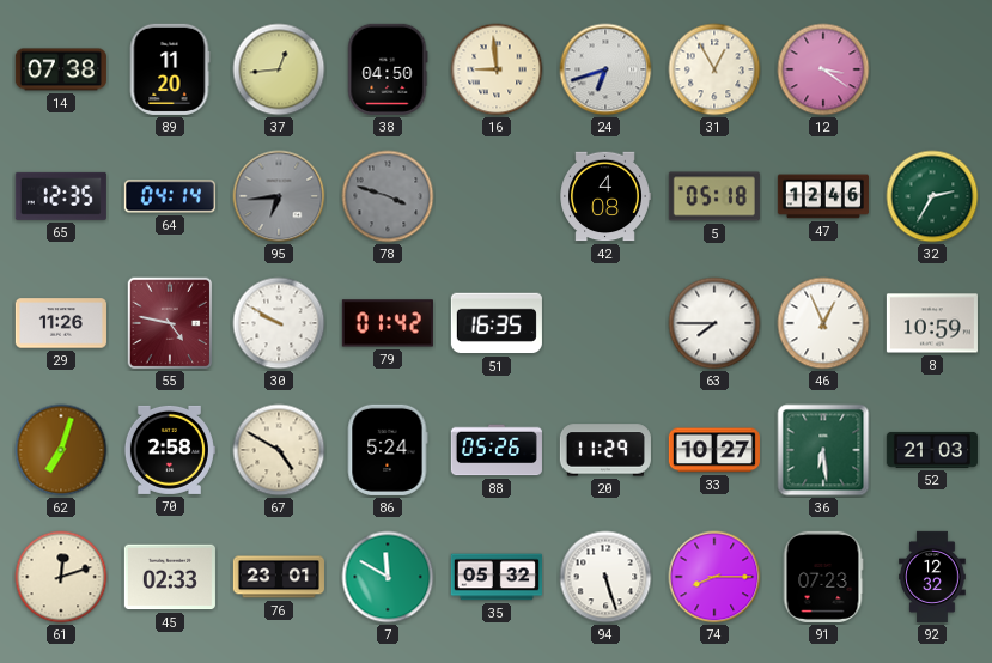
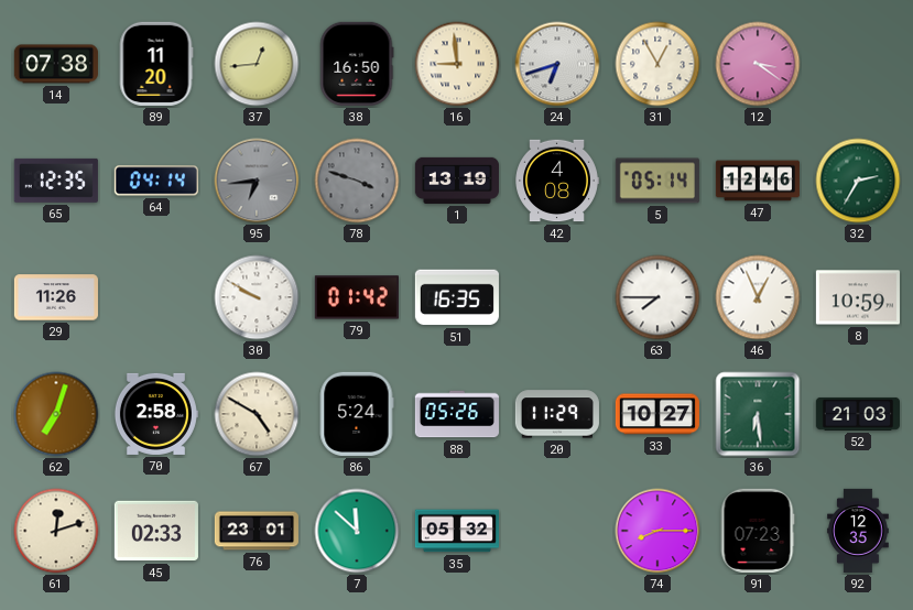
38: 04:50 -> 16:50
1: none -> 13:19
5: 05:18 -> 05:14
55: 4:47 -> none
7: 11:50 -> 11:52
94: 5:27 -> none
92: 12:32 -> 12:35
